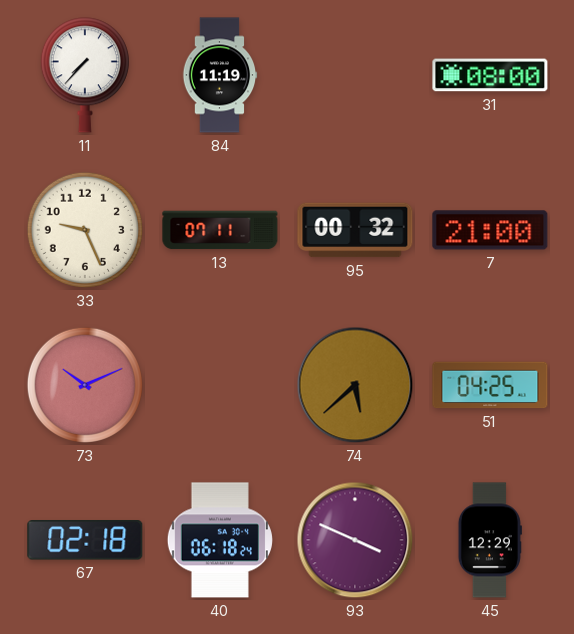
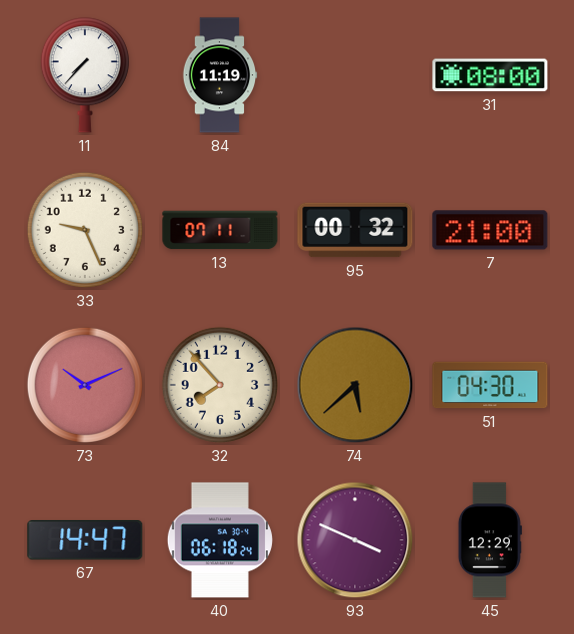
32: none -> 7:53
51: 04:25 -> 04:30
67: 02:18 -> 14:47
